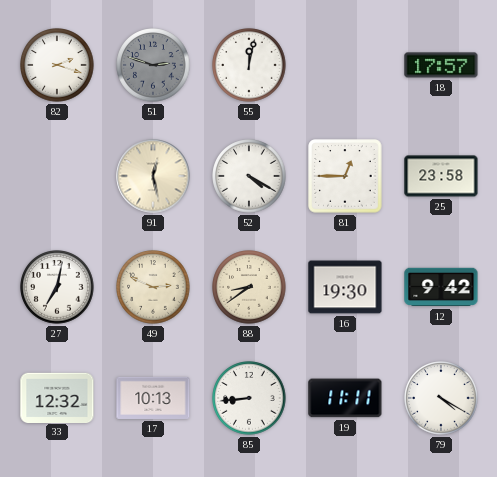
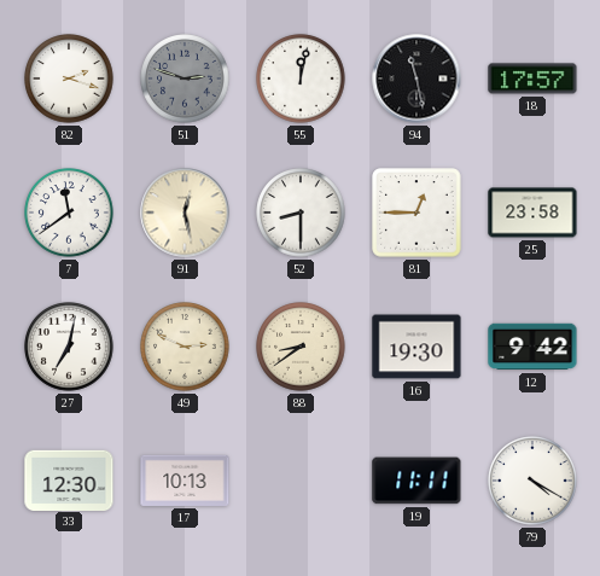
94: none -> 11:28
7: none -> 11:39
52: 4:20 -> 8:30
33: 12:32 -> 12:30
85: 8:44 -> none
